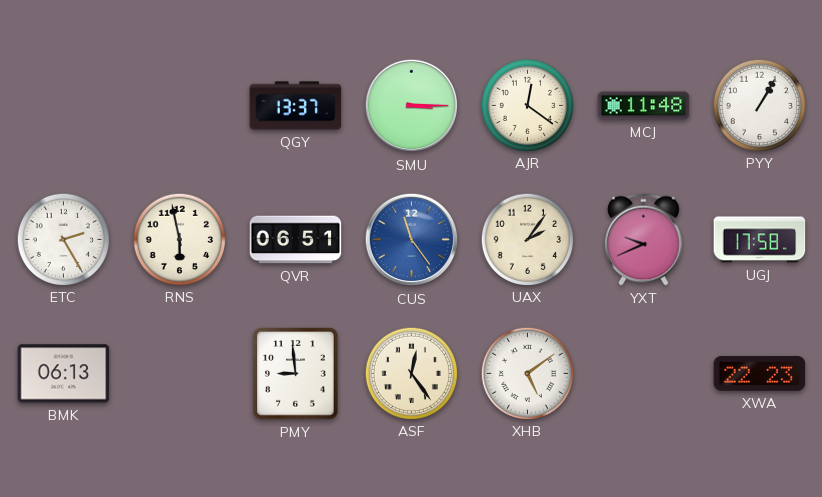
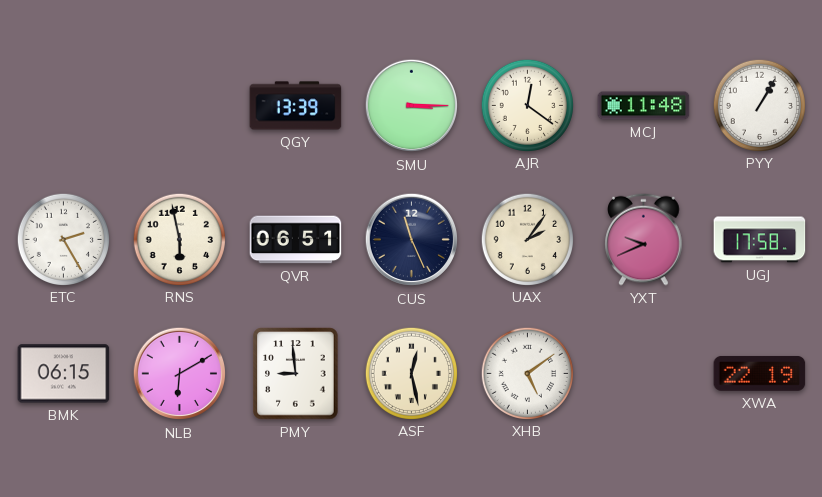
QGY: 13:37 -> 13:39
CUS: 11:24 -> 11:26
CUS dial: blue -> navy
BMK: 06:13 -> 06:15
NLB: none -> 6:10
ASF: 12:24 -> 12:28
XWA: 22:23 -> 22:19
